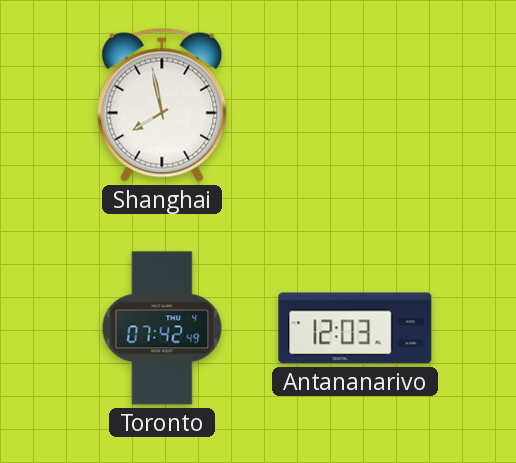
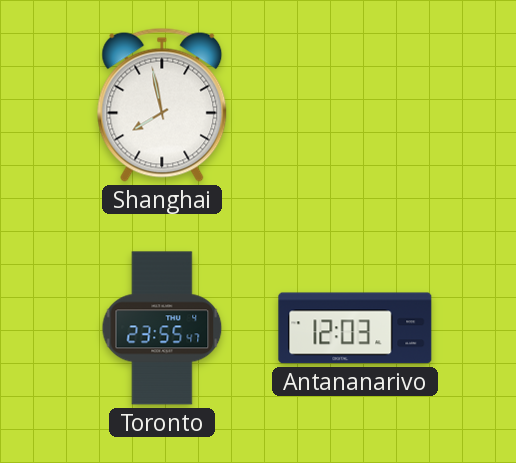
Toronto: 07:42 -> 23:55
